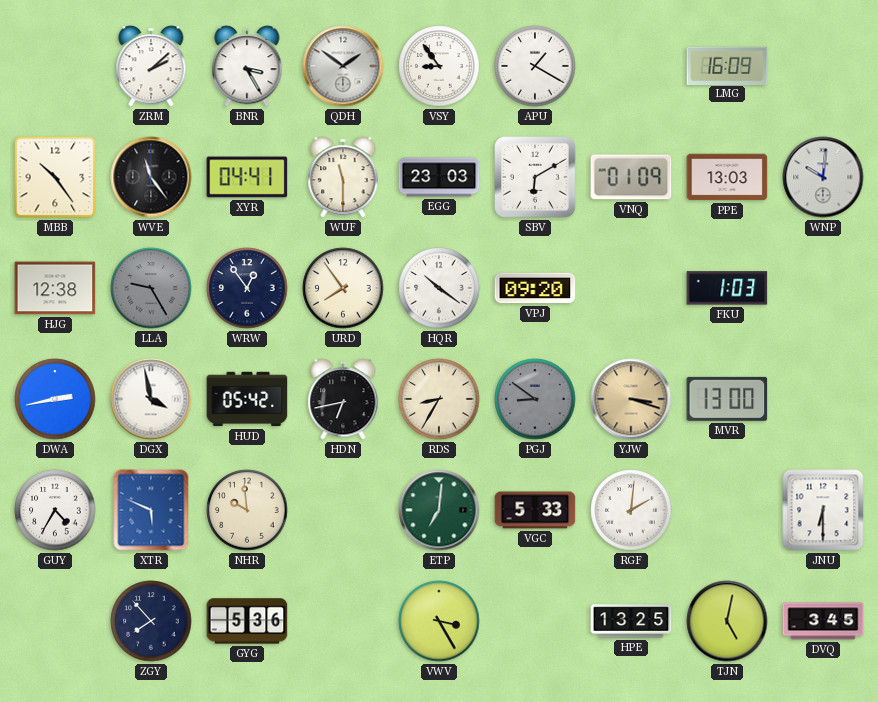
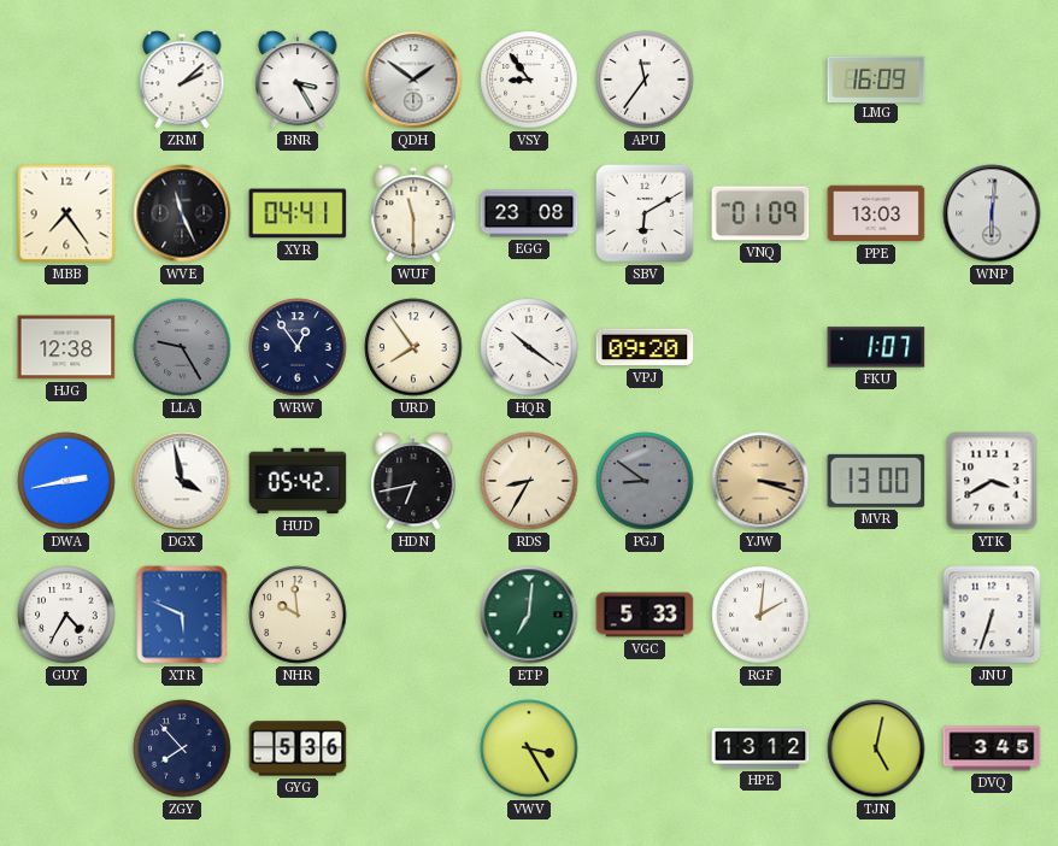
APU: 1:20 -> 11:36
MBB: 10:24 -> 7:24
WVE: 11:24 -> 11:26
EGG: 23:03 -> 23:08
WNP: 10:01 -> 6:01
FKU: 1:03 -> 1:07
YTK: none -> 3:40
JNU: 6:30 -> 6:33
HPE: 13:25 -> 13:12
